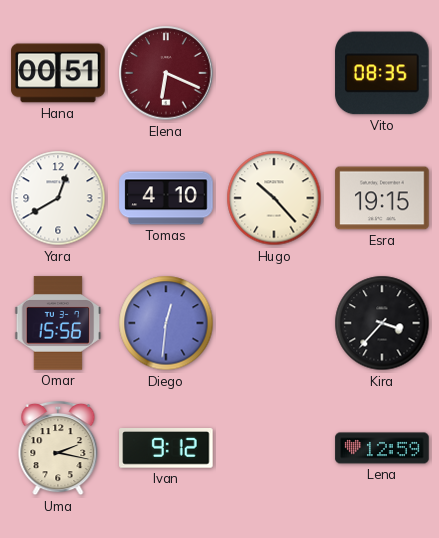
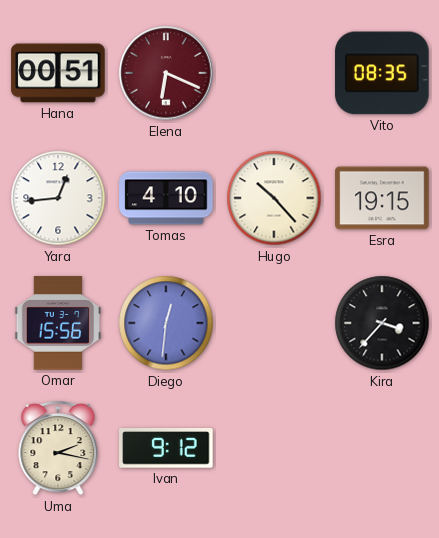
Yara: 12:40 -> 12:44
Lena: 12:59 -> none
